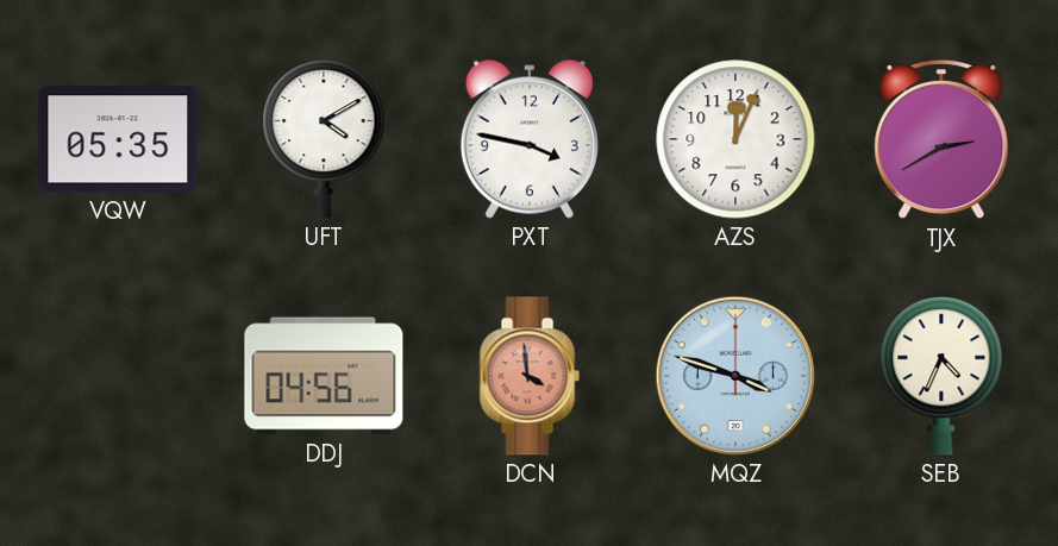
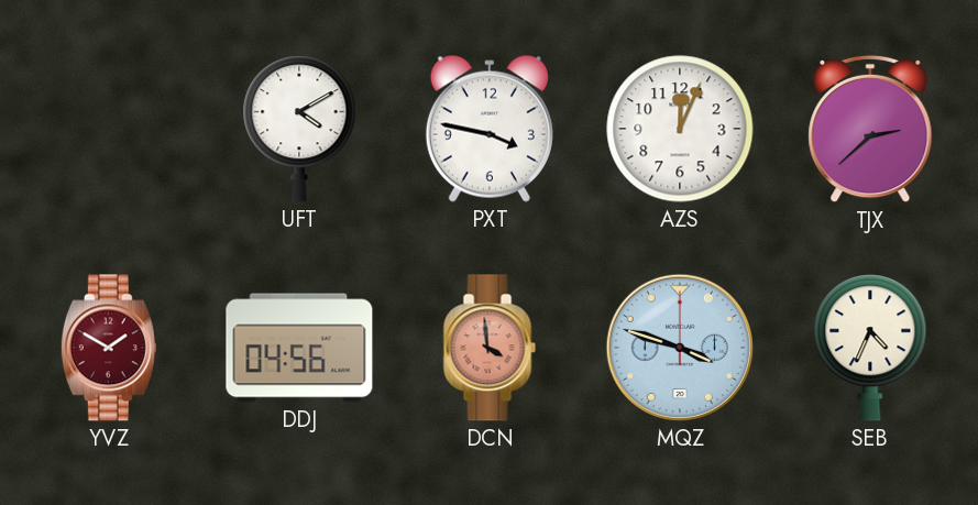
VQW: 05:35 -> none
TJX: 2:40 -> 2:38
YVZ: none -> 1:50
